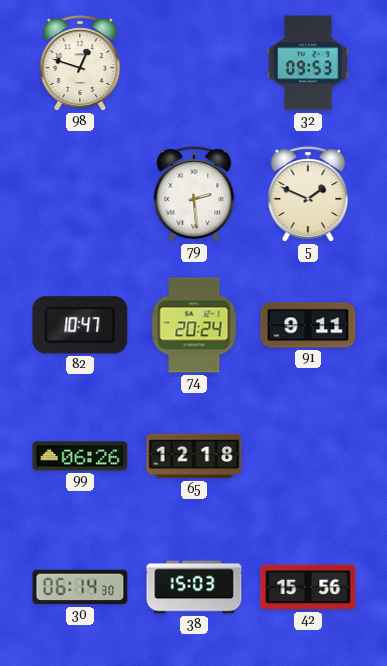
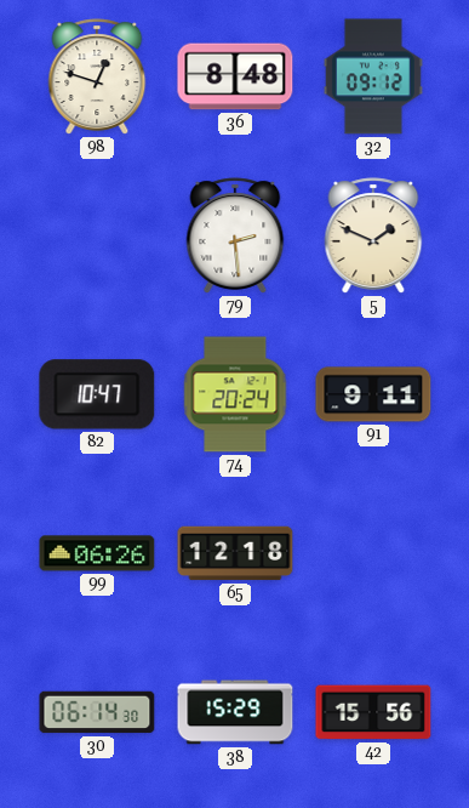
36: none -> 8:48
32: 09:53 -> 09:12
38: 15:03 -> 15:29
